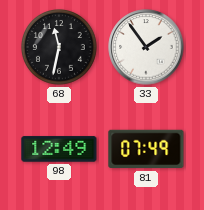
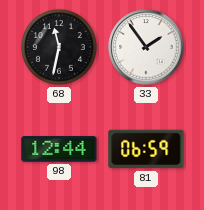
98: 12:49 -> 12:44
81: 07:49 -> 06:59
